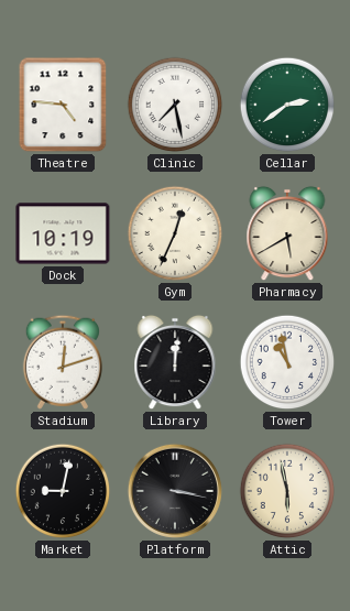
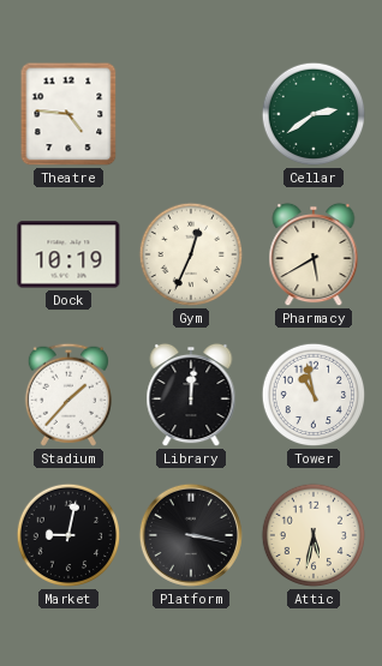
Clinic: 7:28 -> none
Stadium: 12:12 -> 1:37
Attic: 5:58 -> 5:32
